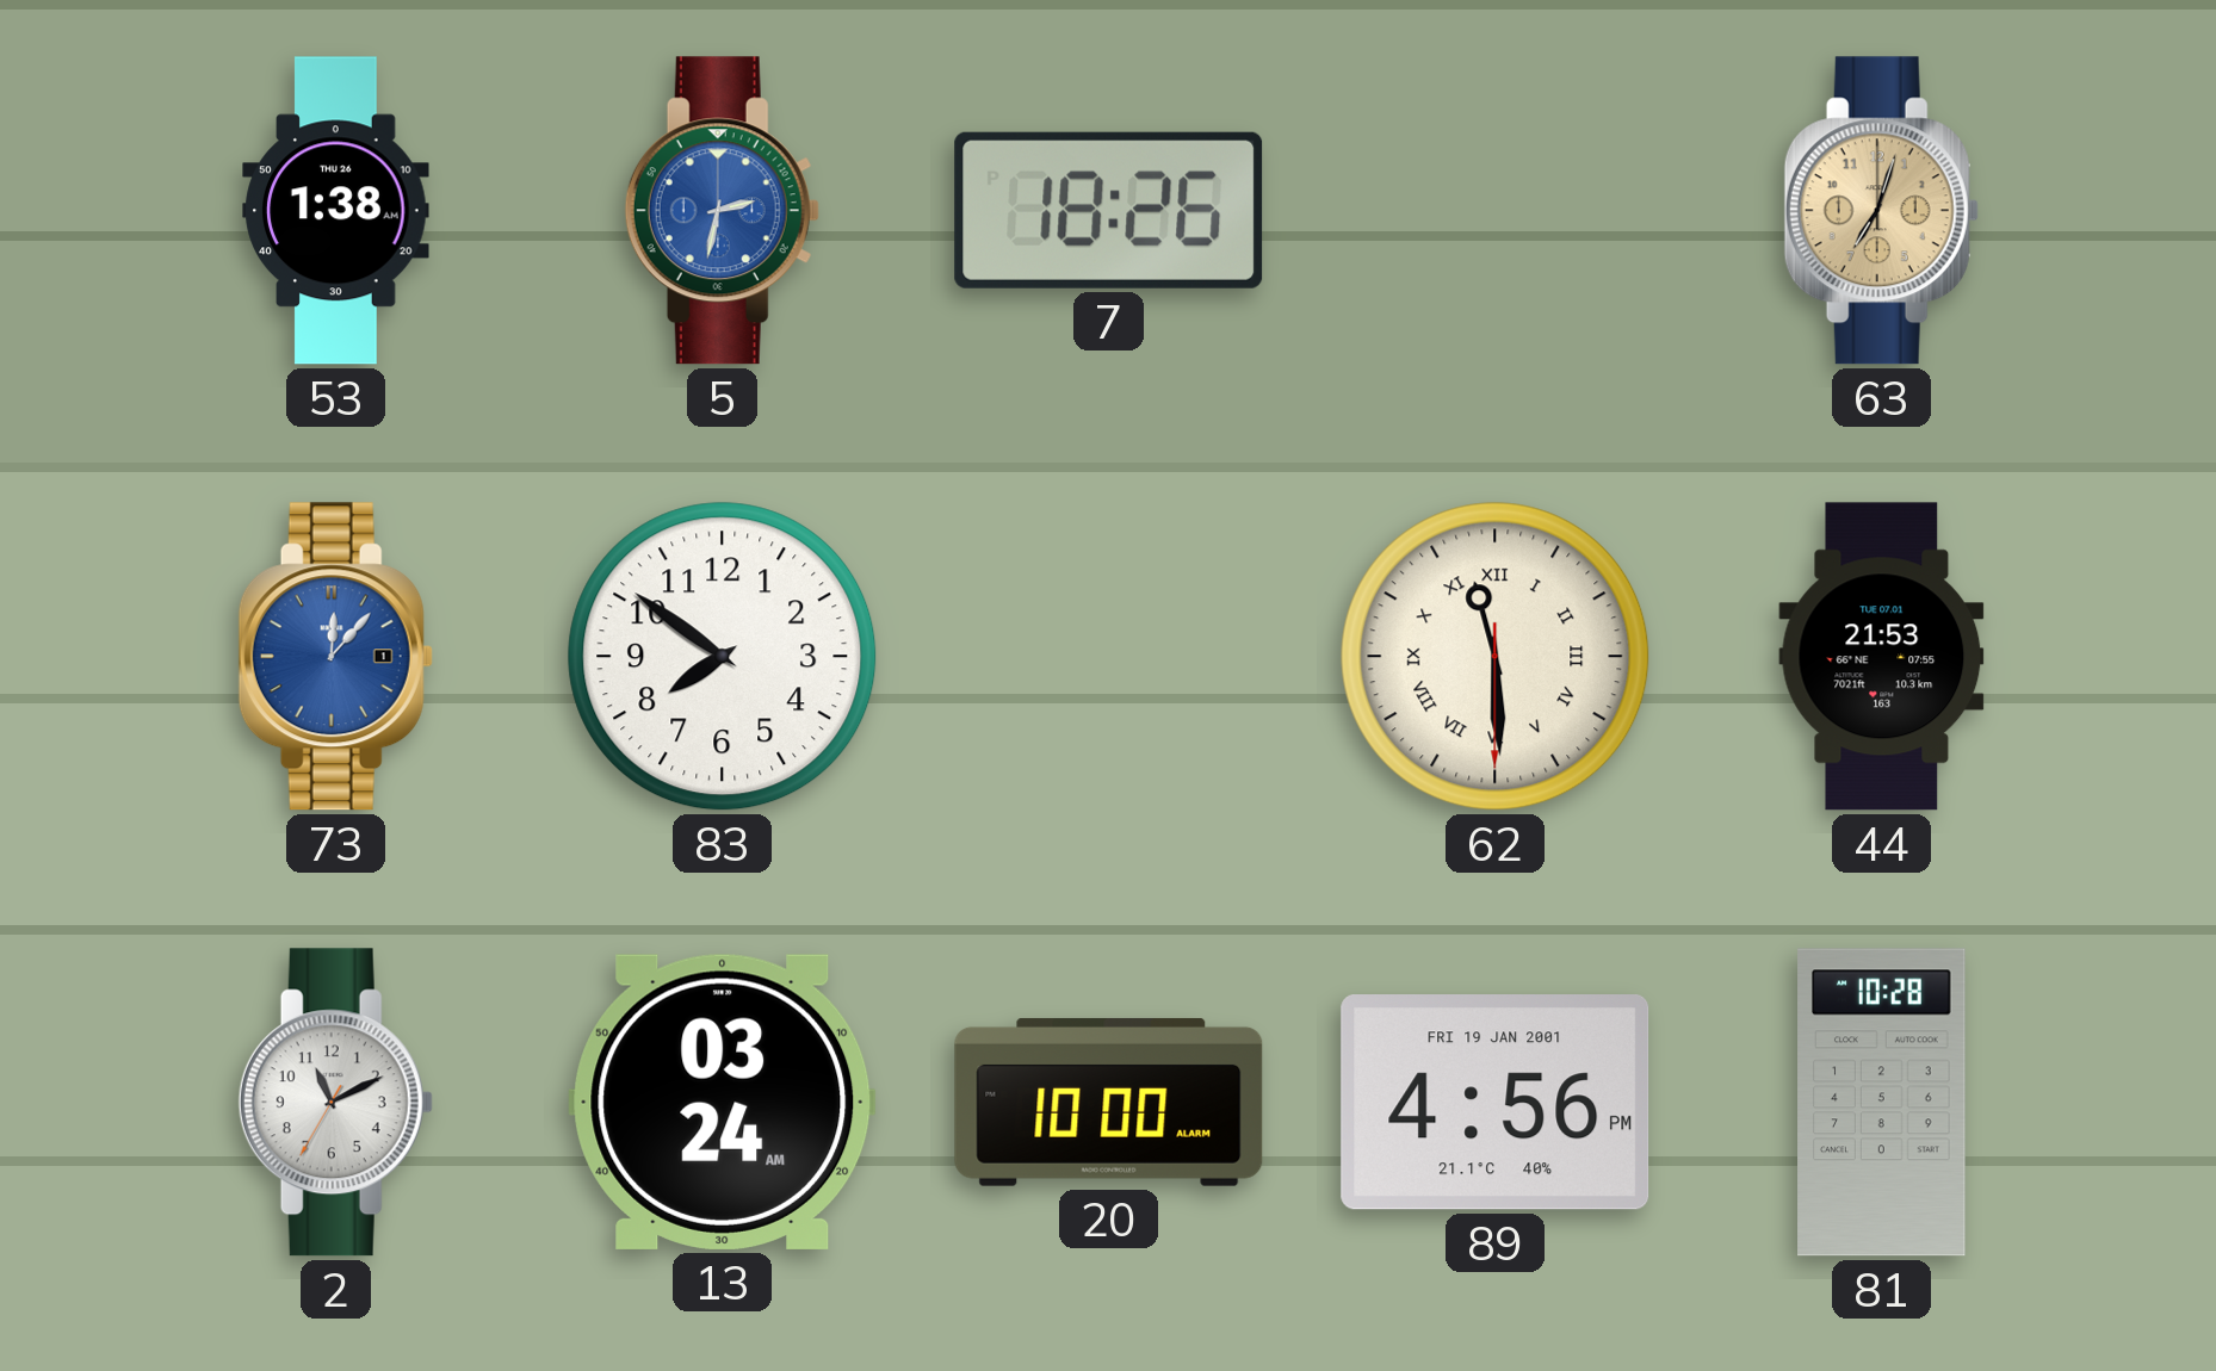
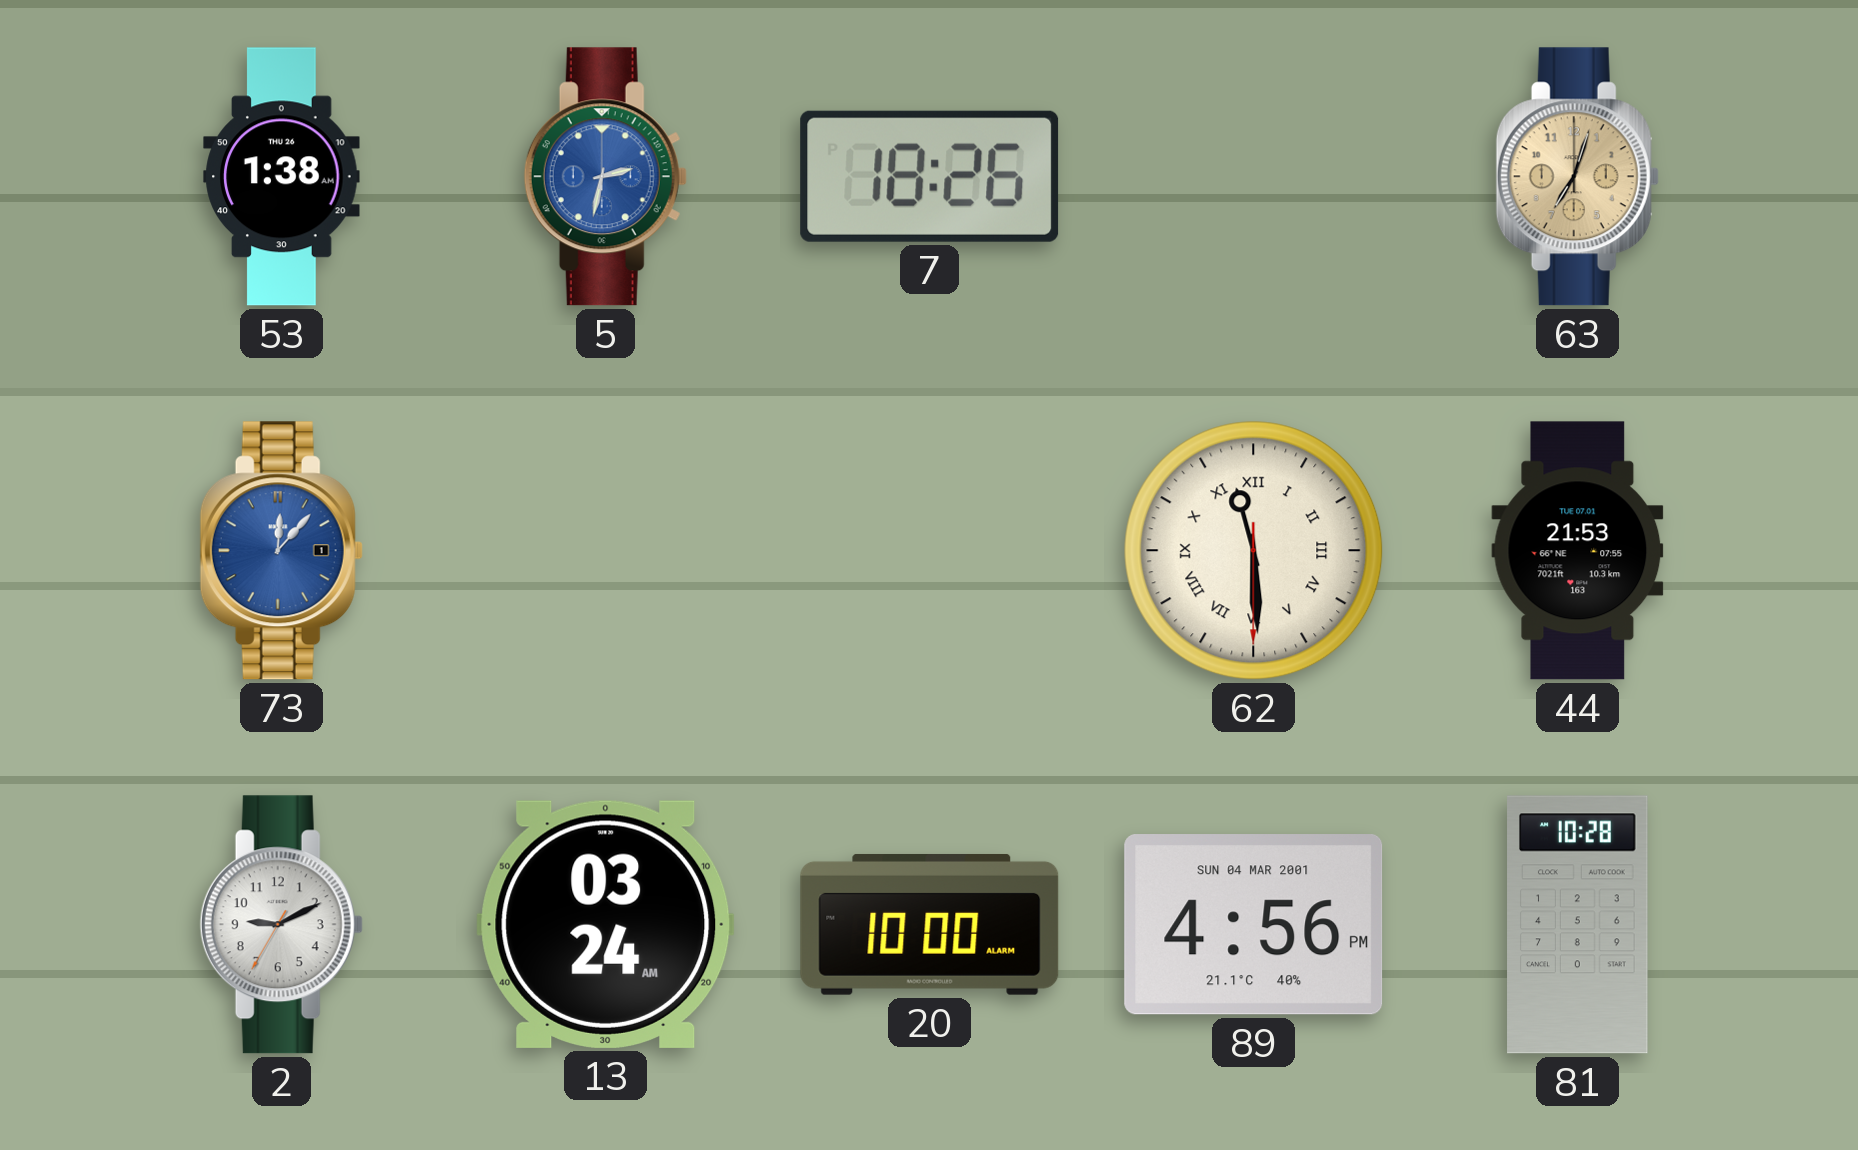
83: 7:51 -> none
2: 11:10 -> 9:10
89 date: FRI 19 JAN 2001 -> SUN 04 MAR 2001
